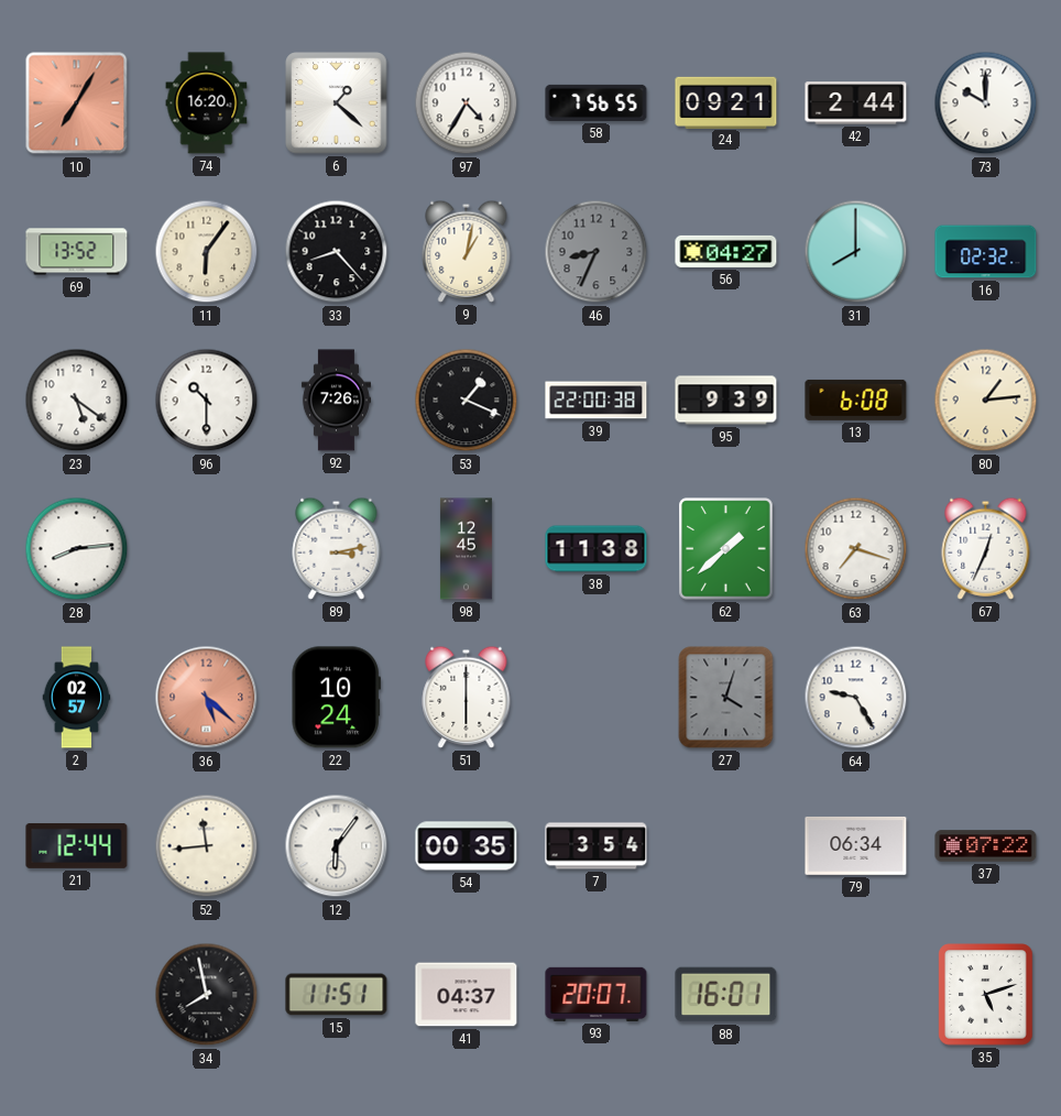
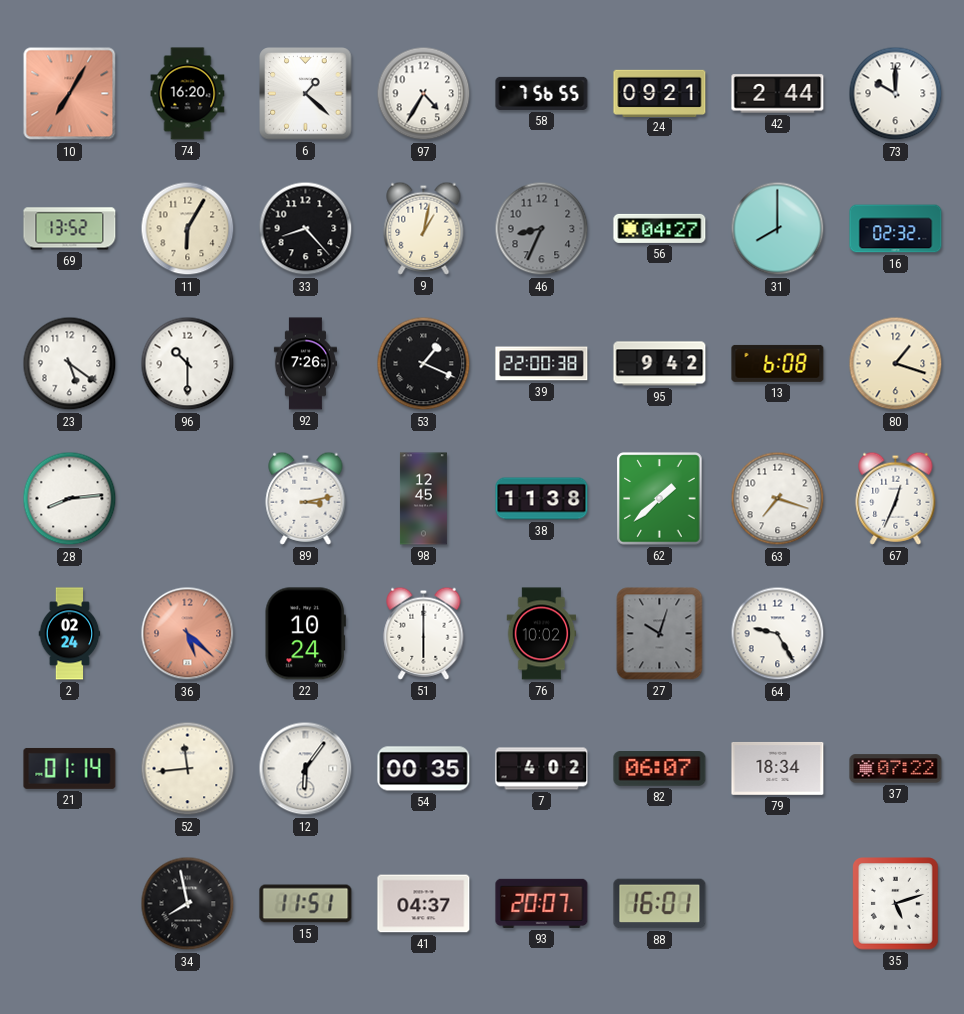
11: 6:06 -> 6:05
95: 9:39 -> 9:42
80: 1:14 -> 1:18
2: 02:57 -> 02:24
76: none -> 10:02
27: 4:03 -> 10:03
21: 12:44 -> 01:14
7: 3:54 -> 4:02
82: none -> 06:07
79: 06:34 -> 18:34
